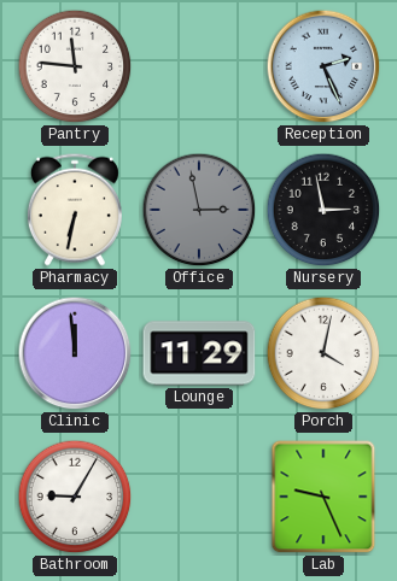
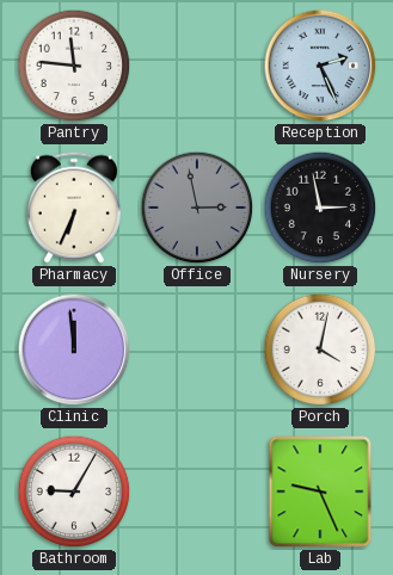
Pharmacy: 6:32 -> 6:34
Lounge: 11:29 -> none
